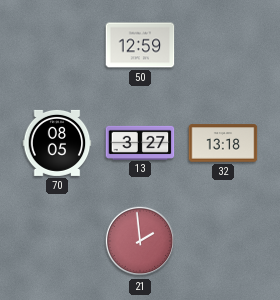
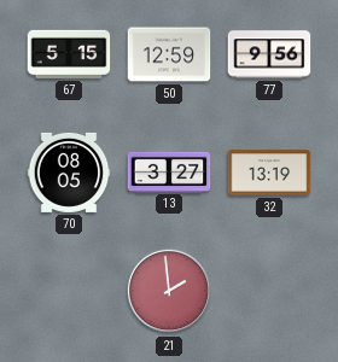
67: none -> 5:15
77: none -> 9:56
32: 13:18 -> 13:19
